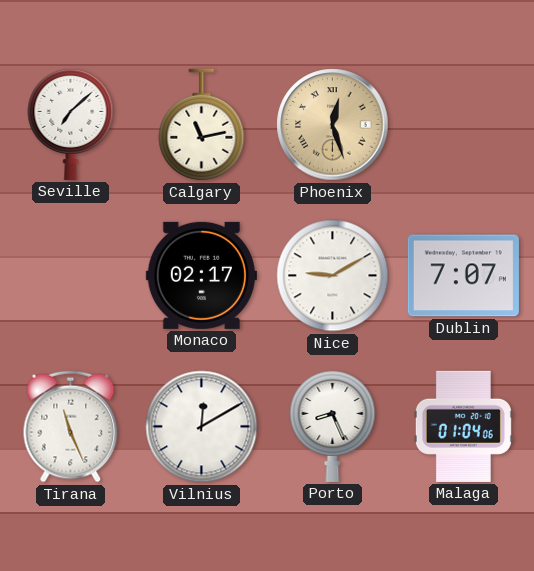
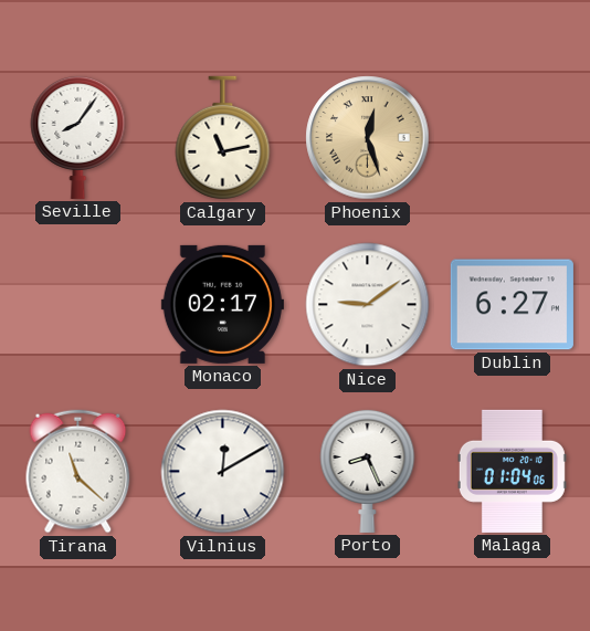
Seville: 7:08 -> 8:06
Nice: 9:10 -> 9:09
Dublin: 7:07 -> 6:27
Tirana: 11:26 -> 11:22
